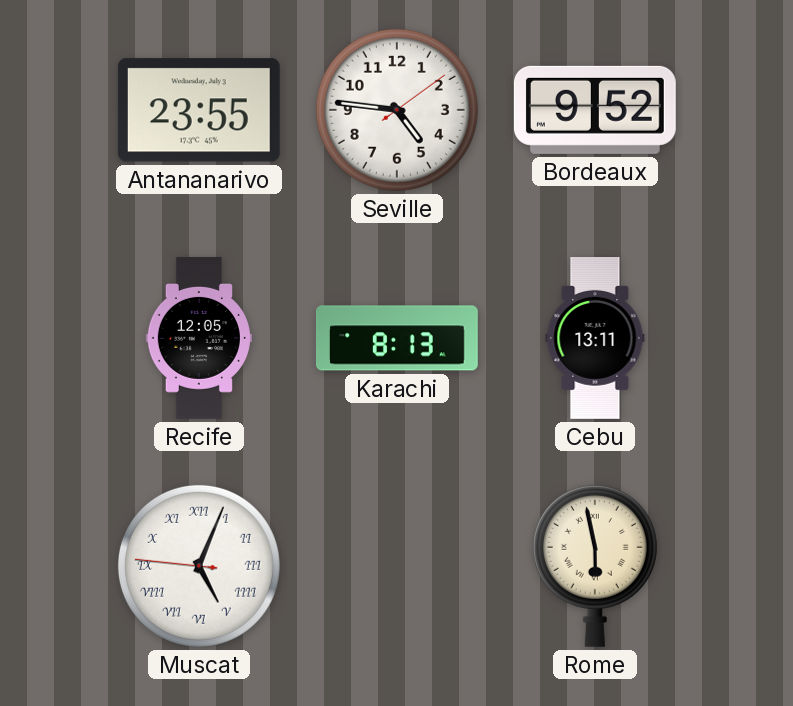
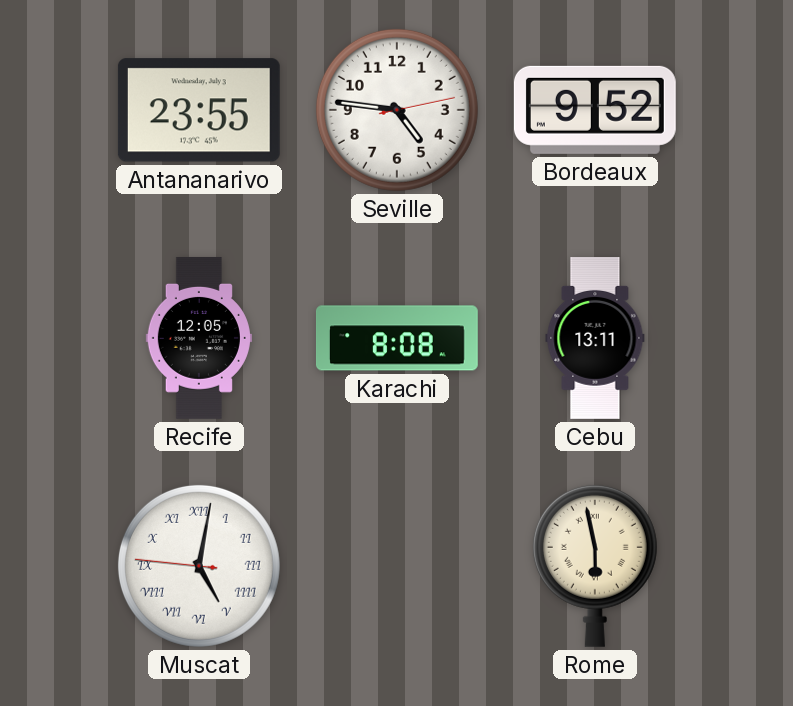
Seville: 4:46:09 -> 4:46:13
Karachi: 8:13 -> 8:08
Muscat: 5:03 -> 5:01
